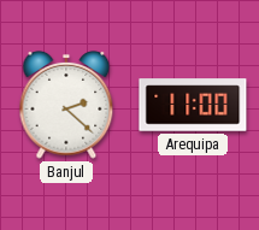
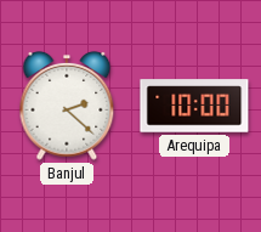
Arequipa: 11:00 -> 10:00
